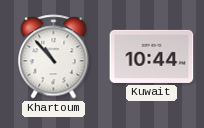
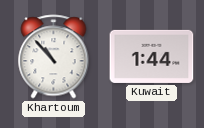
Kuwait: 10:44 -> 1:44
